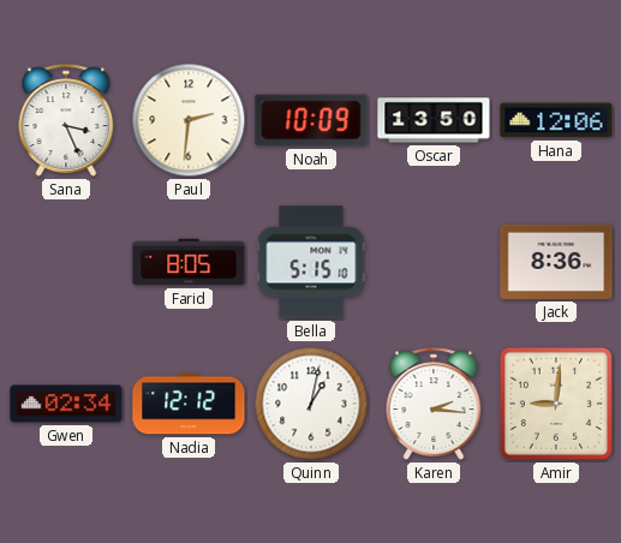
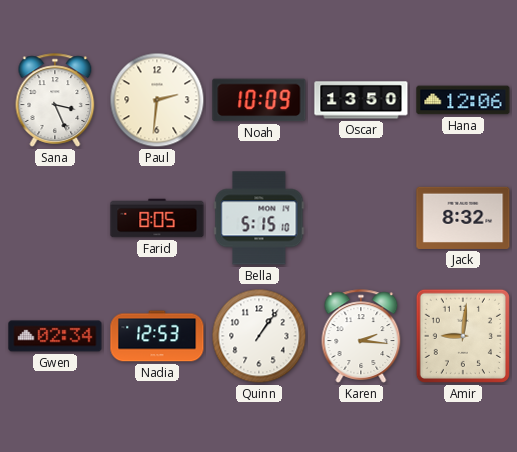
Jack: 8:36 -> 8:32
Nadia: 12:12 -> 12:53
Quinn: 1:02 -> 1:06
